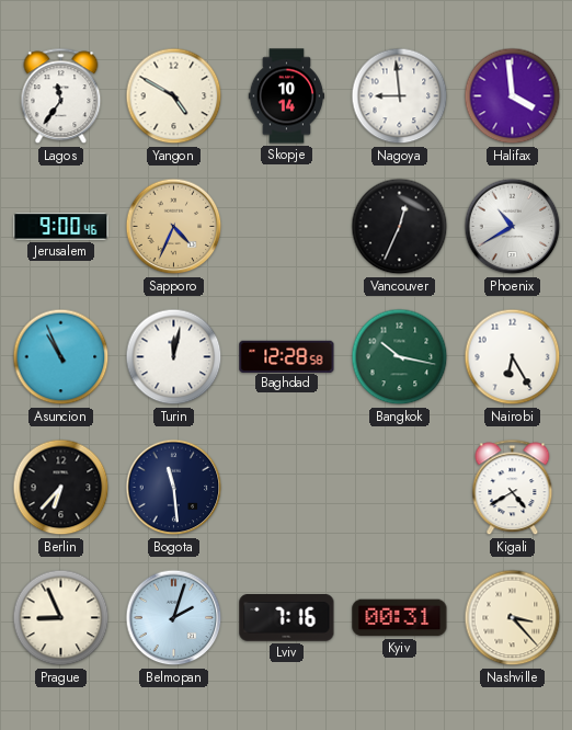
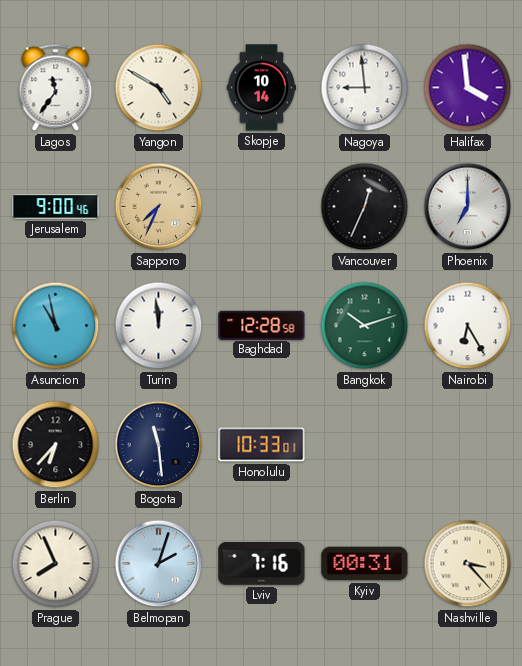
Sapporo: 4:34 -> 7:34
Phoenix: 10:40 -> 7:00
Asuncion: 10:56 -> 10:58
Turin: 12:02 -> 11:59
Bangkok: 10:17 -> 10:12
Honolulu: none -> 10:33
Kigali: 4:40 -> none
Prague: 8:56 -> 7:56
